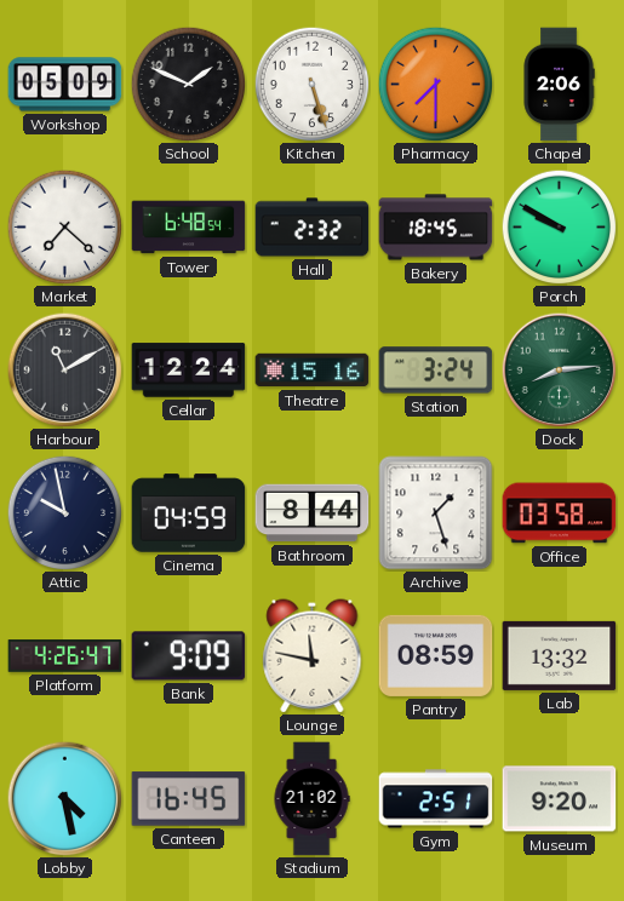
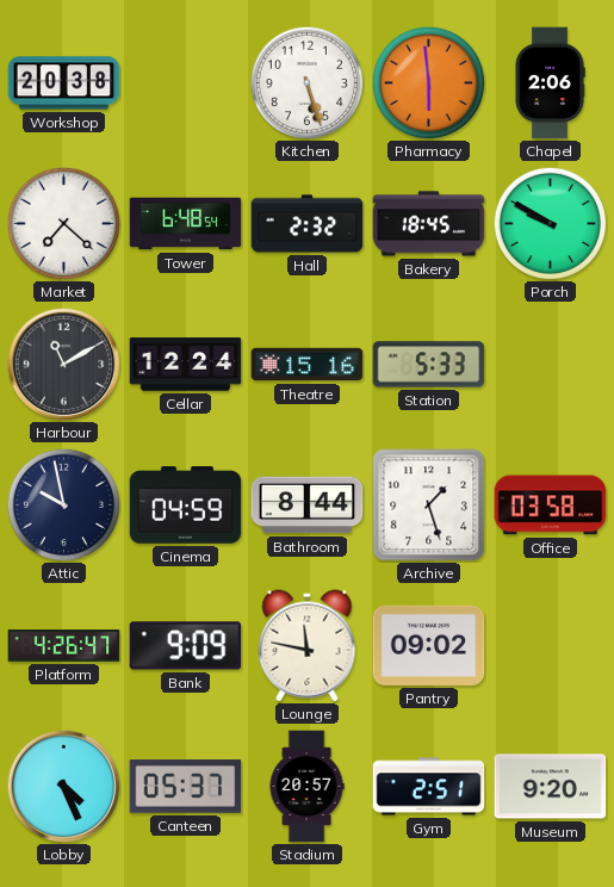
Workshop: 05:09 -> 20:38
School: 1:49 -> none
Pharmacy: 7:30 -> 5:59
Station: 3:24 -> 5:33
Dock: 8:14 -> none
Pantry: 08:59 -> 09:02
Lab: 13:32 -> none
Lobby: 4:28 -> 4:26
Canteen: 16:45 -> 05:37
Stadium: 21:02 -> 20:57
